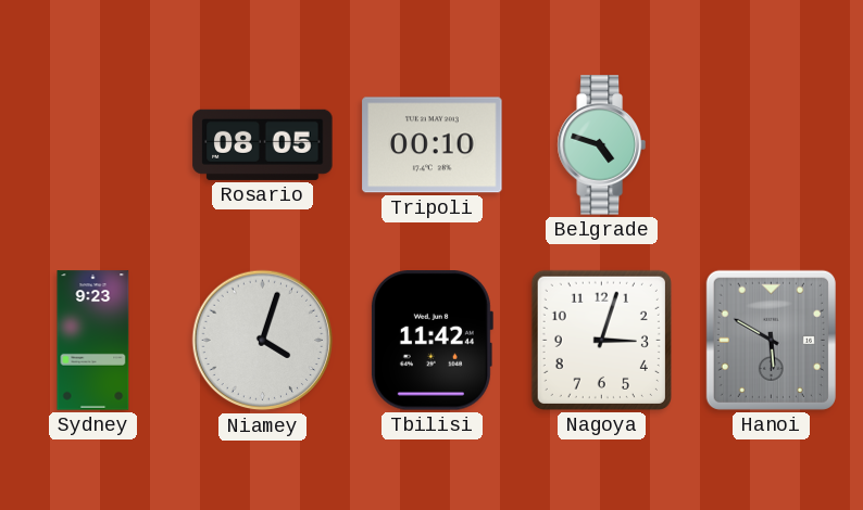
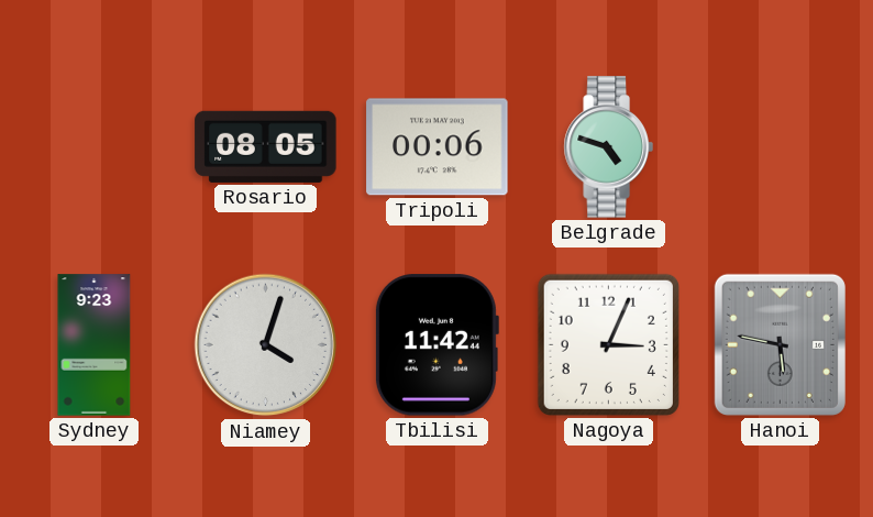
Tripoli: 00:10 -> 00:06
Nagoya: 3:03 -> 3:04
Hanoi: 5:50 -> 5:47
